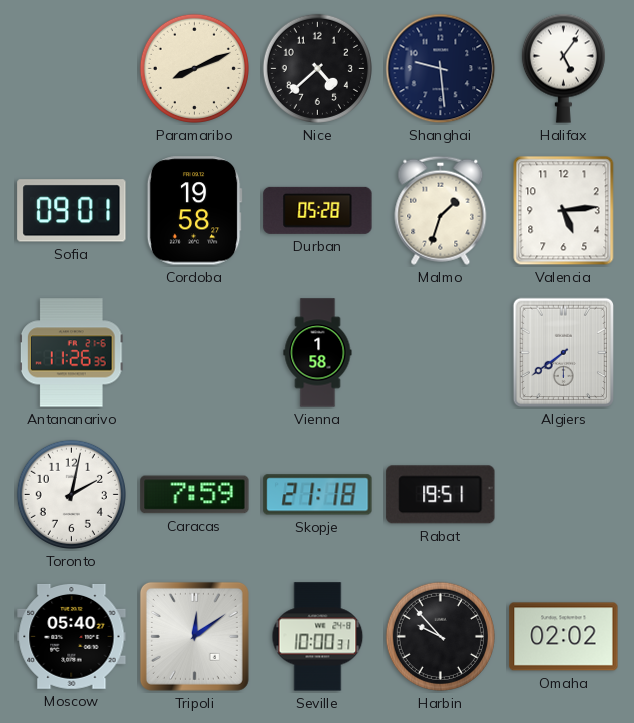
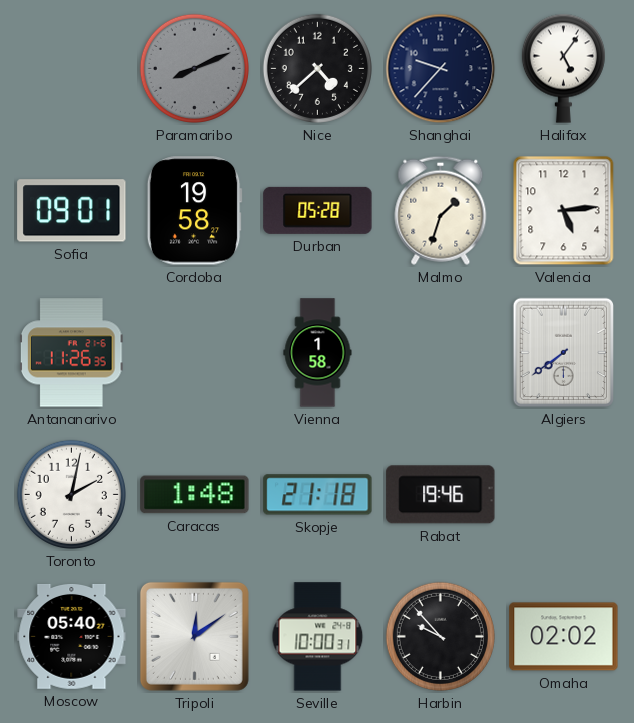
Paramaribo dial: cream -> grey
Shanghai: 9:29 -> 9:37
Caracas: 7:59 -> 1:48
Rabat: 19:51 -> 19:46
